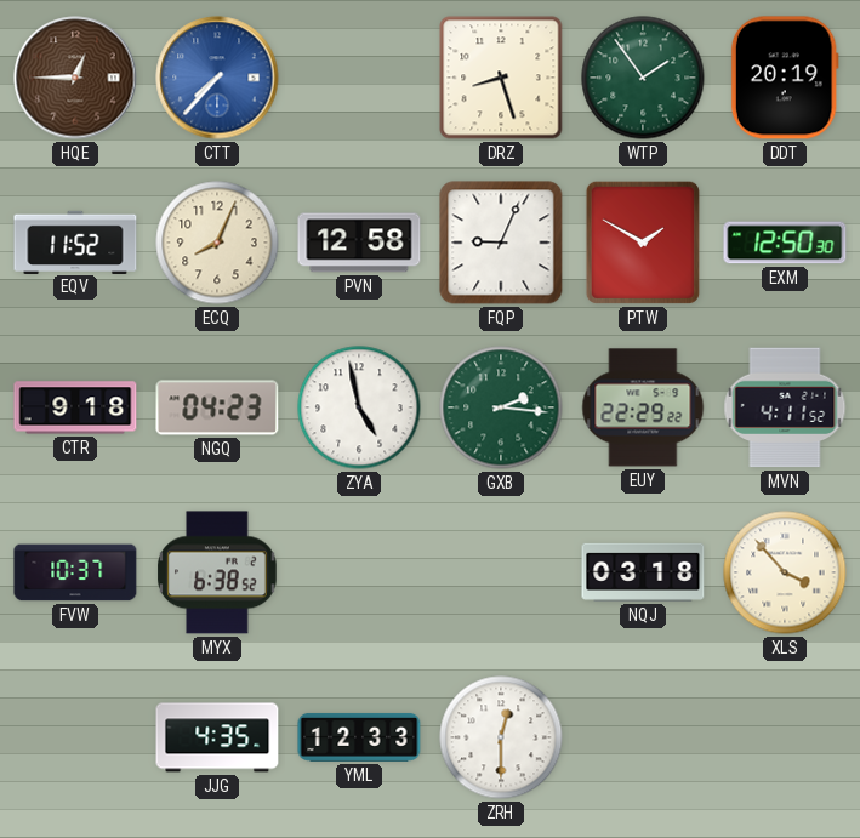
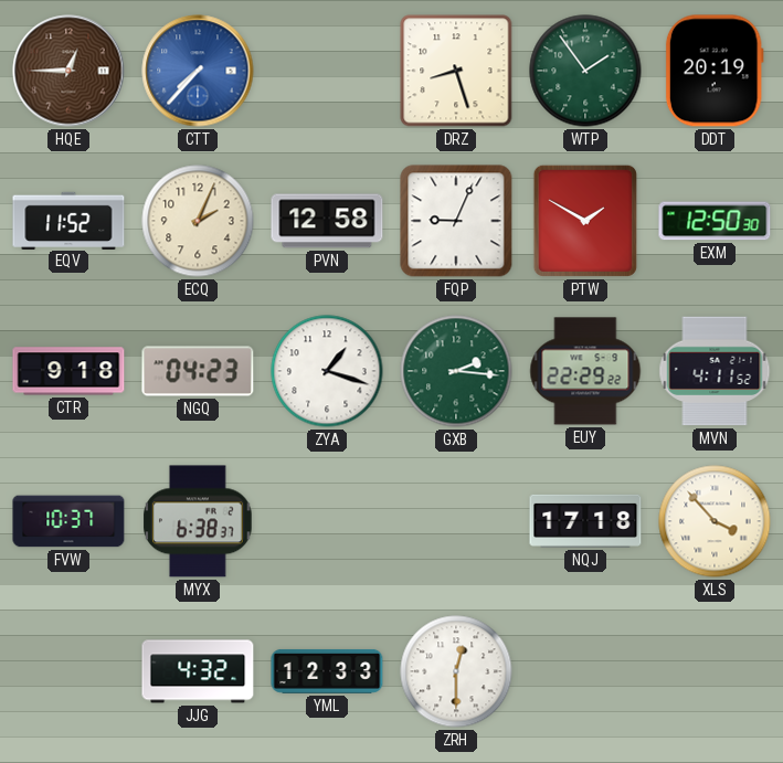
ECQ: 8:04 -> 2:04
ZYA: 4:58 -> 1:18
MYX: 6:38:52 -> 6:38:37
NQJ: 03:18 -> 17:18
JJG: 4:35 -> 4:32
